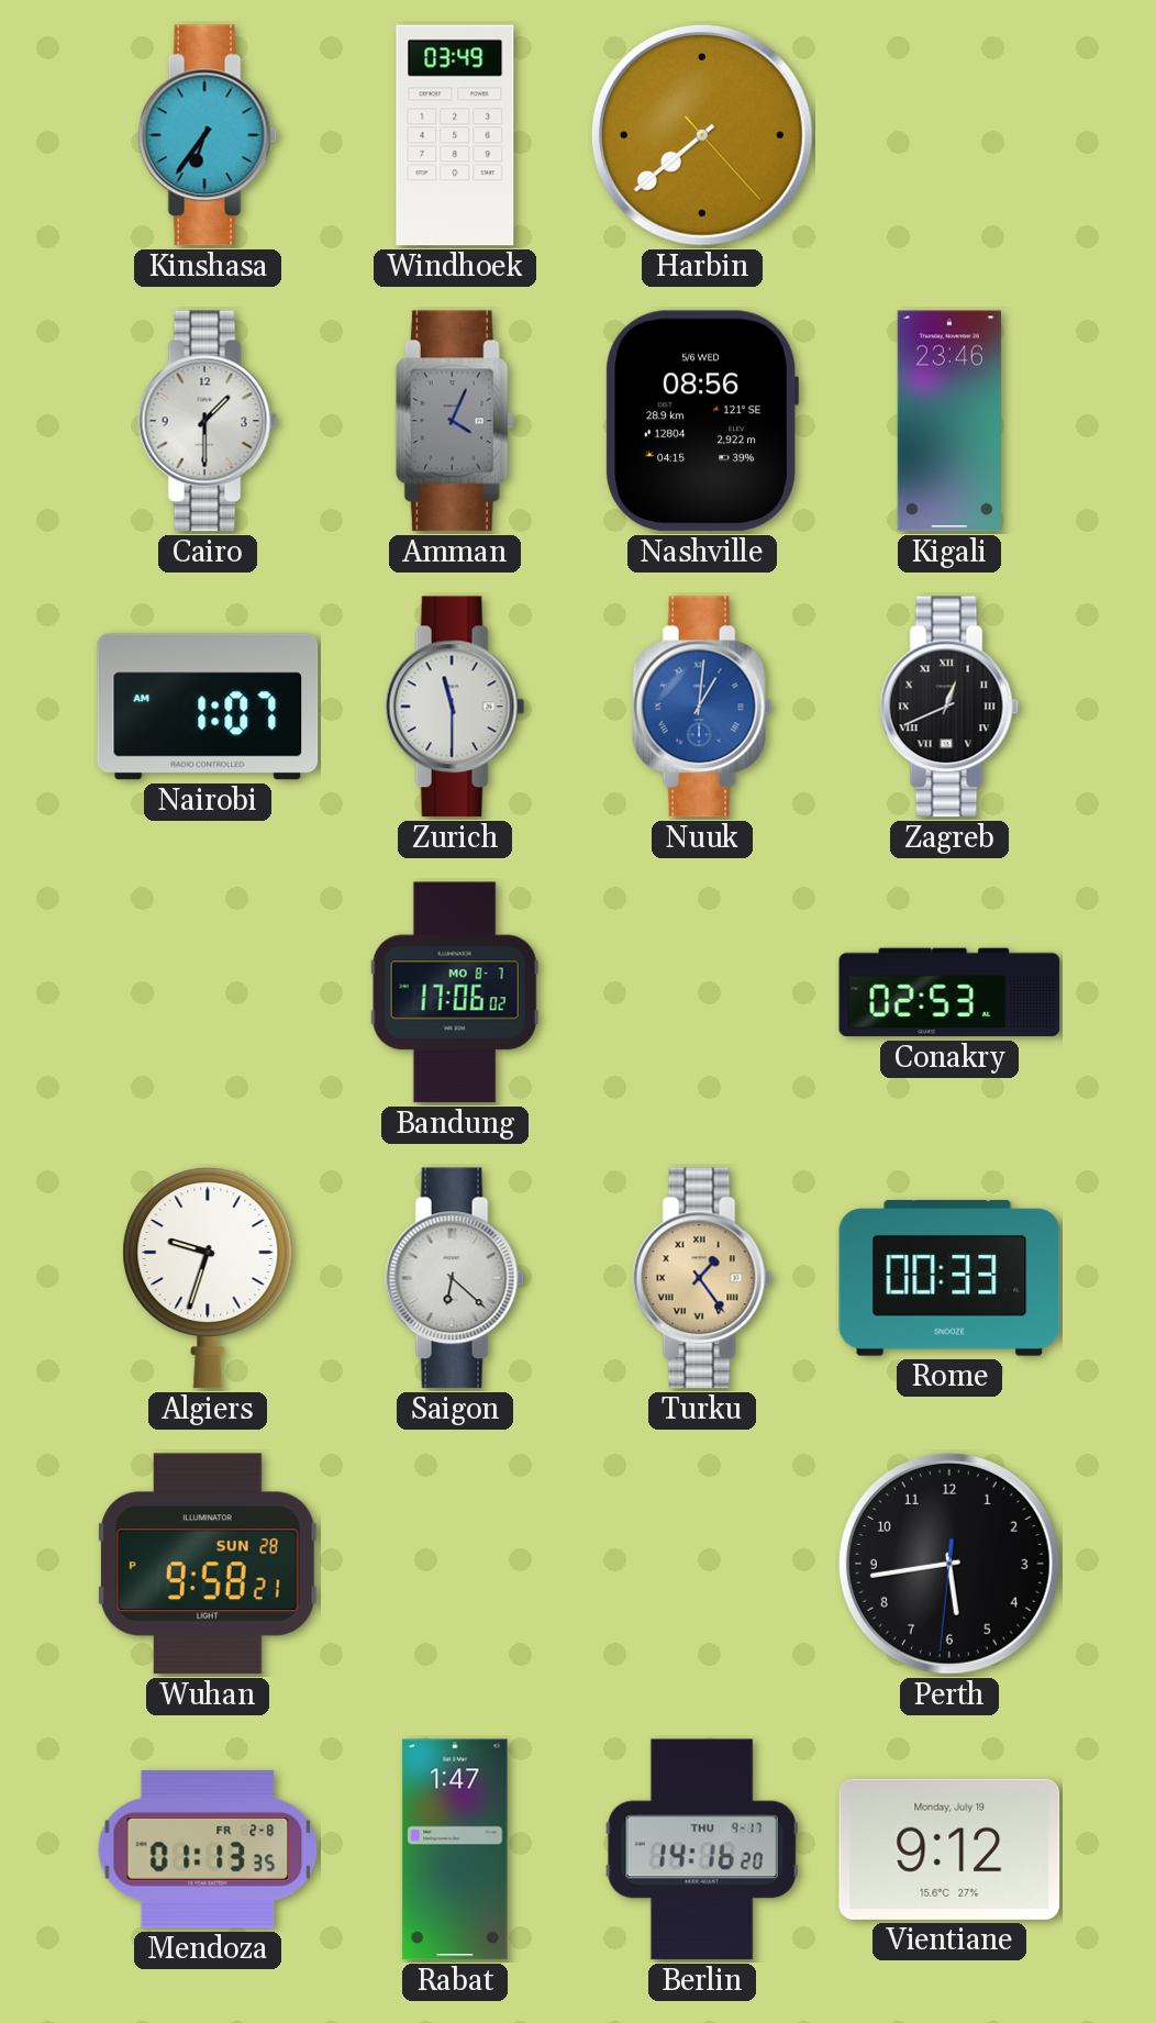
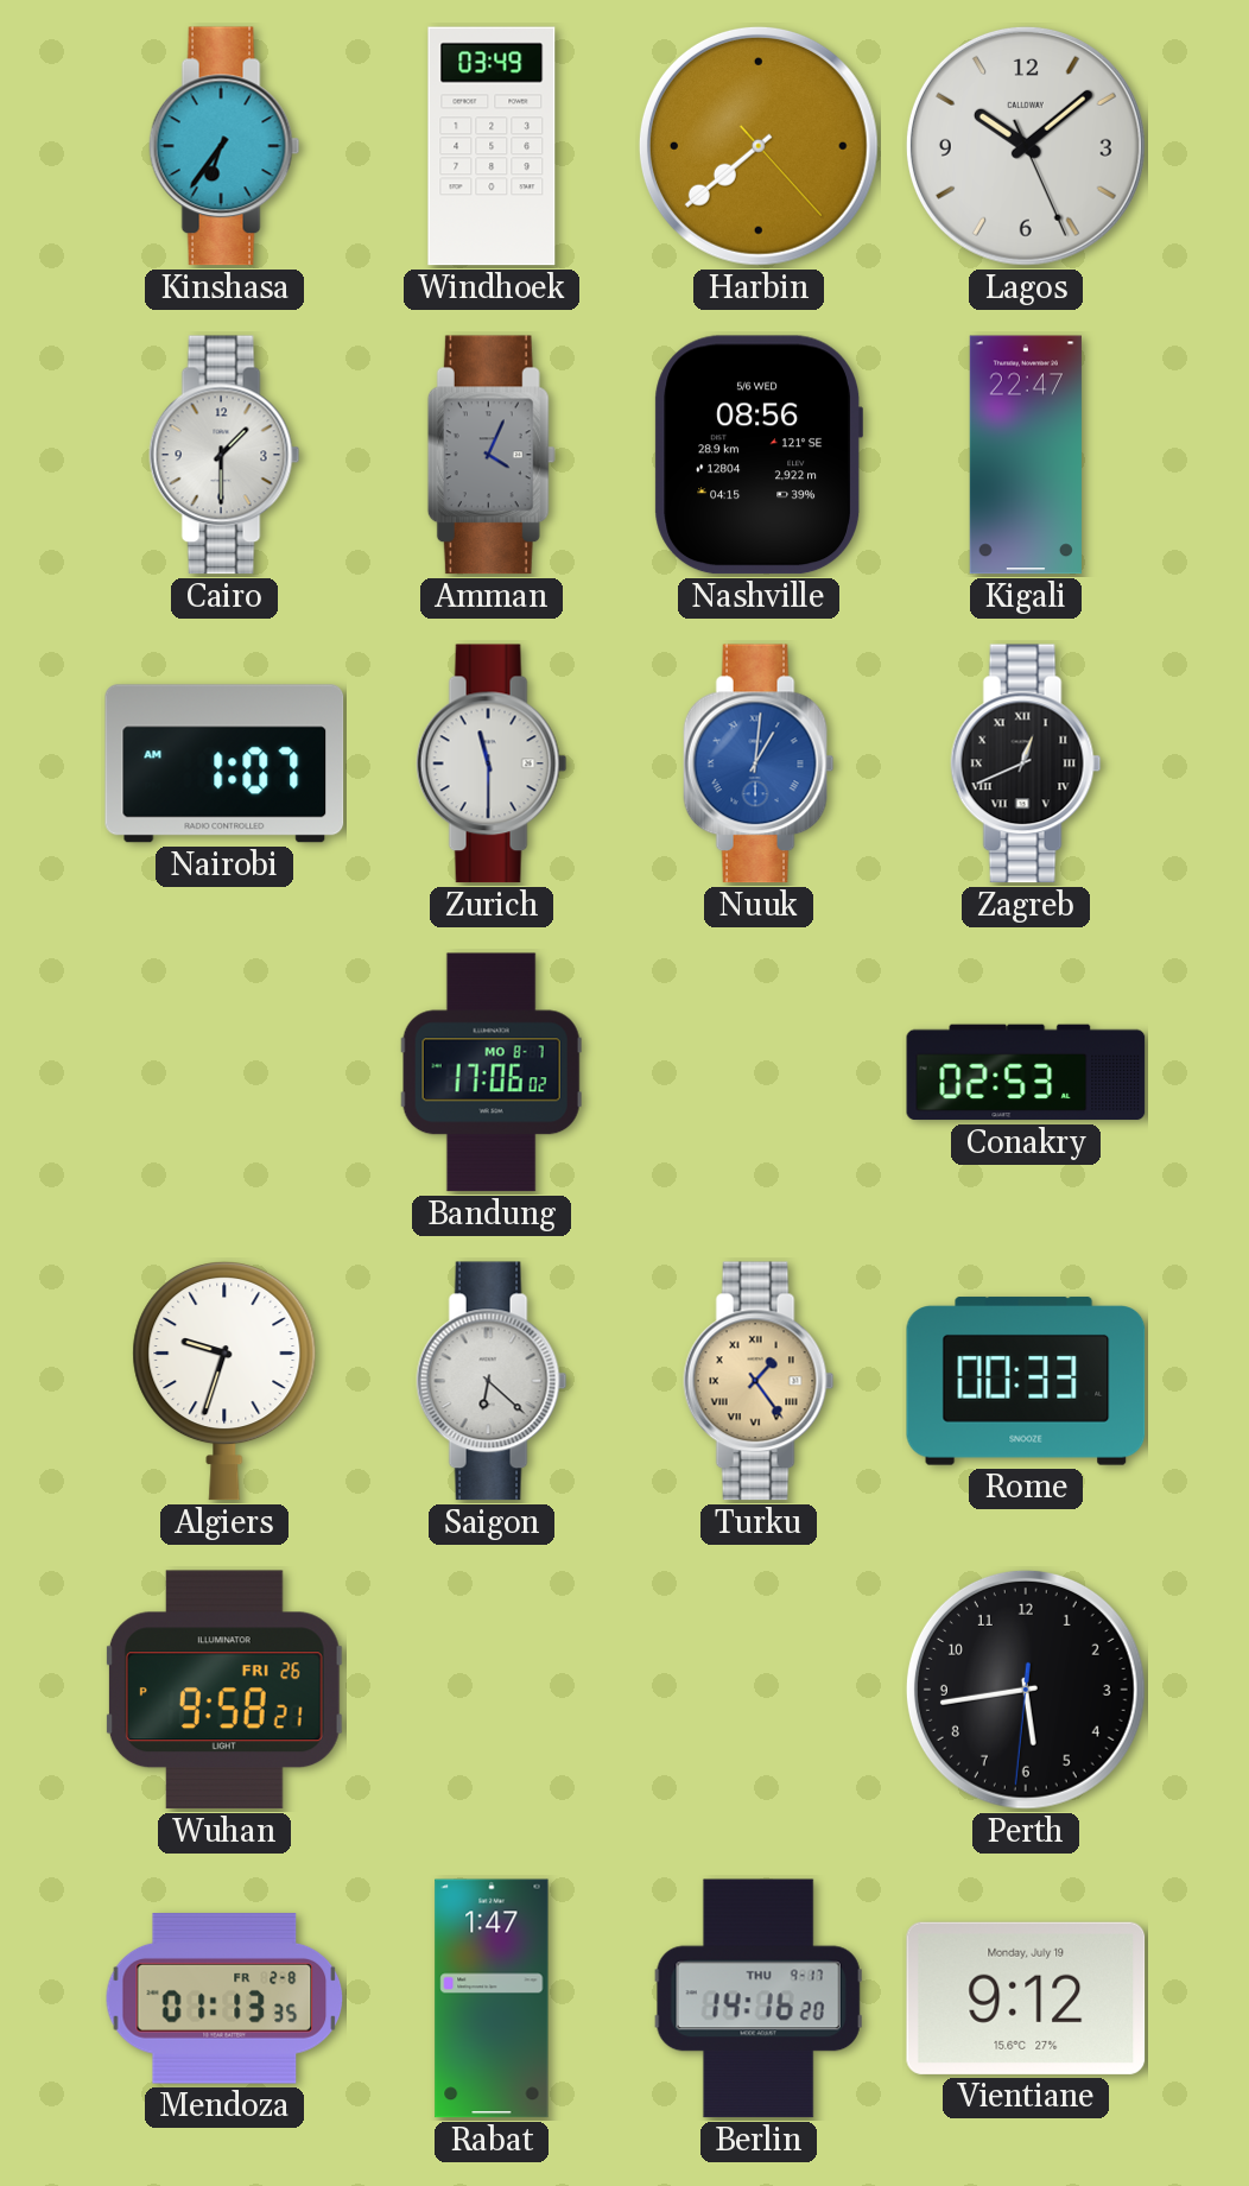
Lagos: none -> 10:08
Kigali: 23:46 -> 22:47
Wuhan date: SUN 28 -> FRI 26
